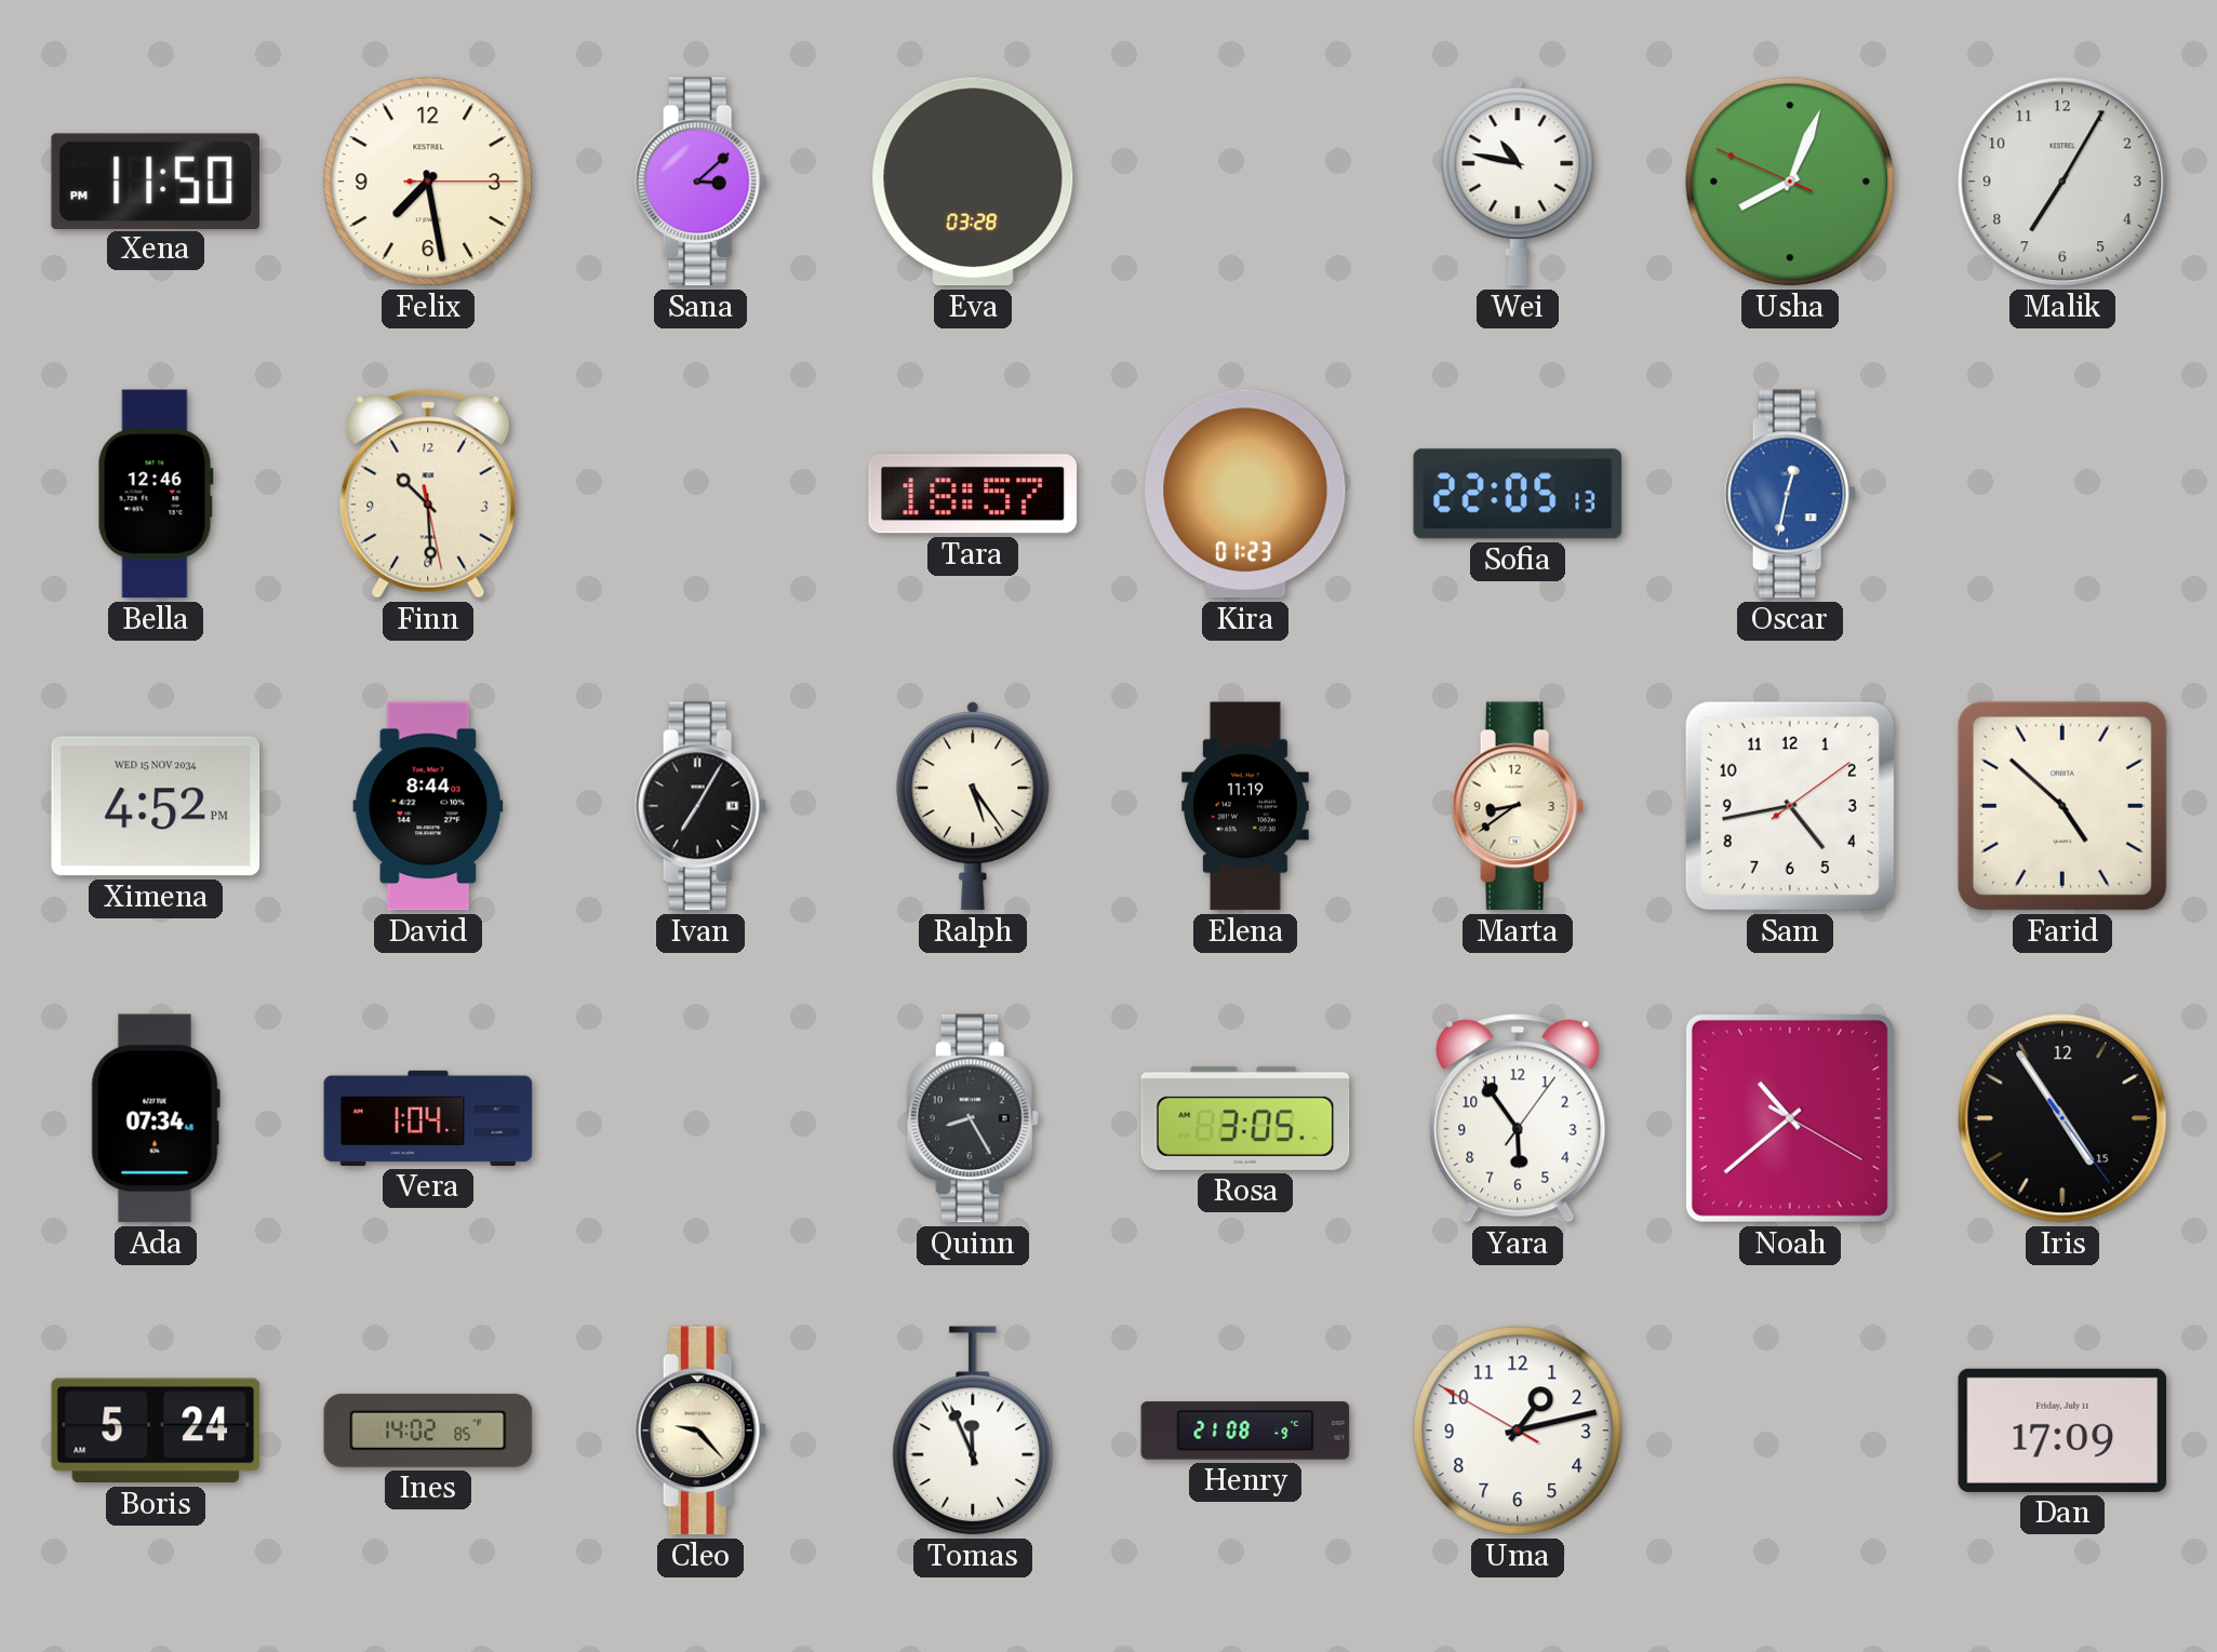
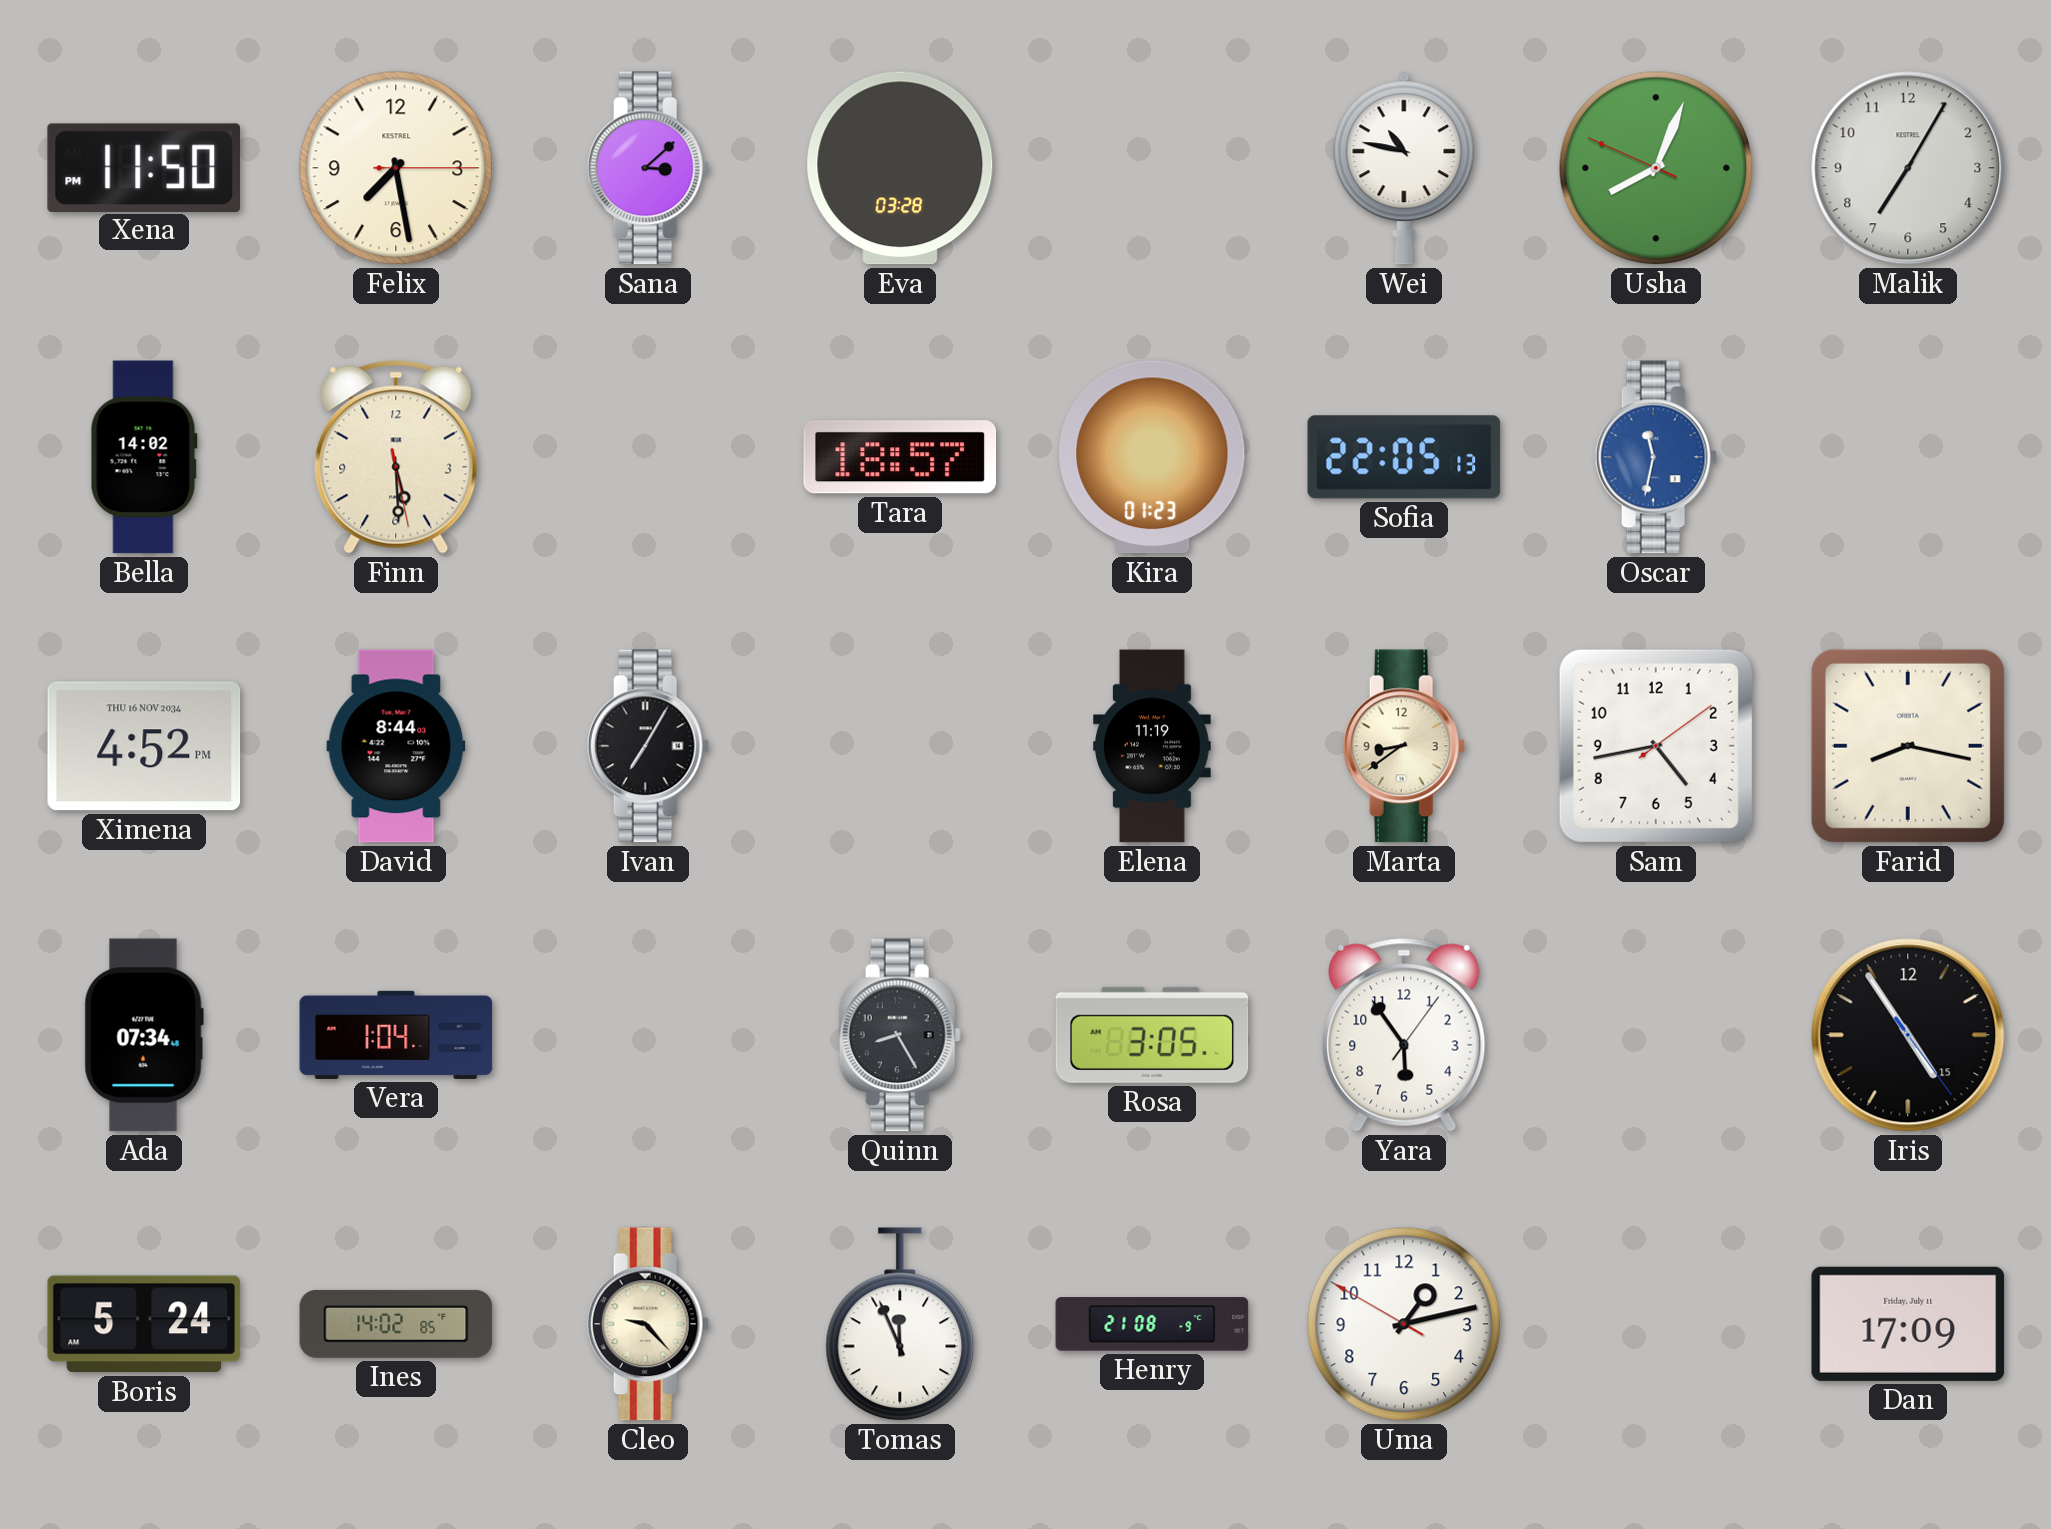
Bella: 12:46 -> 14:02
Finn: 10:29 -> 5:29
Oscar: 12:32 -> 11:32
Ximena date: WED 15 NOV 2034 -> THU 16 NOV 2034
Ralph: 5:24 -> none
Farid: 4:52 -> 8:17
Noah: 10:38 -> none
